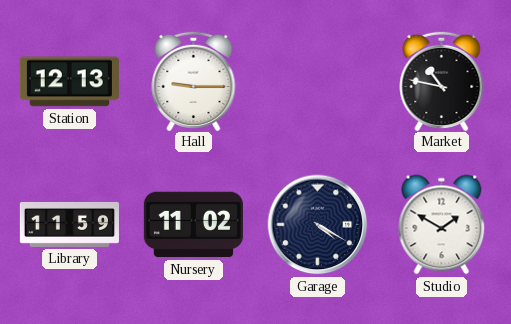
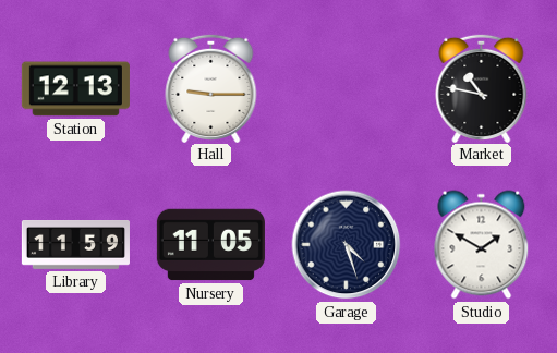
Nursery: 11:02 -> 11:05
Garage: 4:20 -> 4:27
